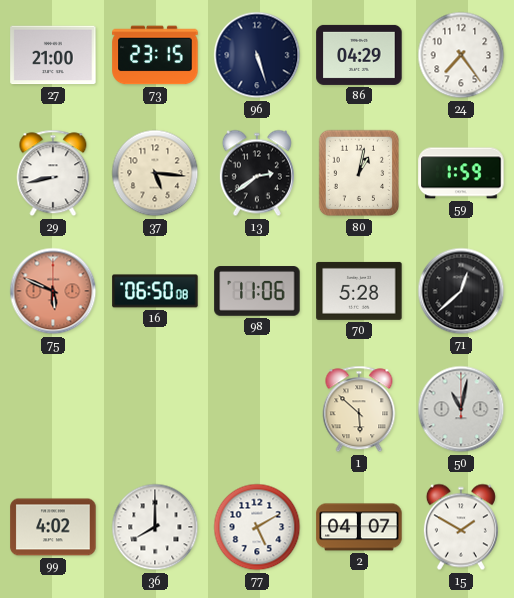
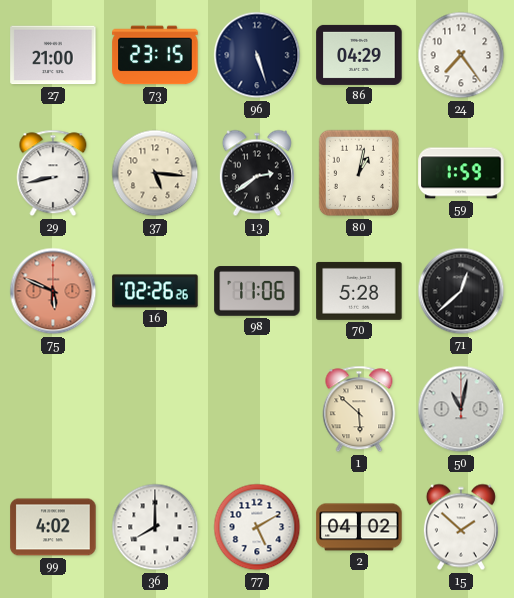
16: 06:50 -> 02:26
2: 04:07 -> 04:02
15: 1:50 -> 1:52
